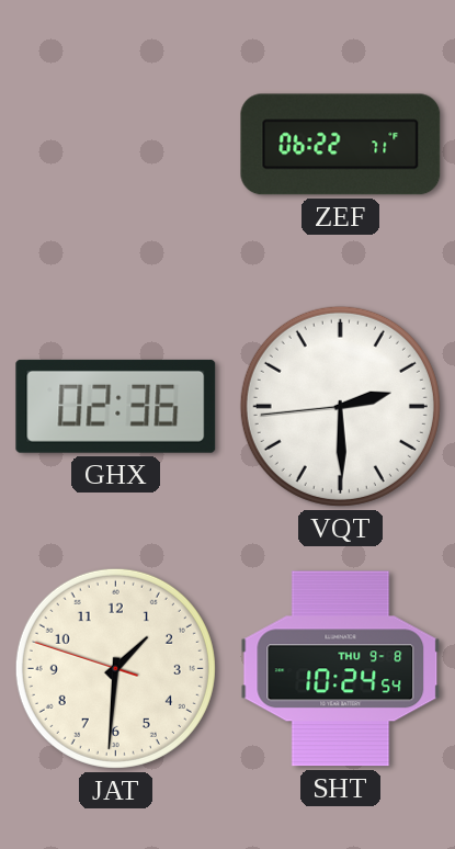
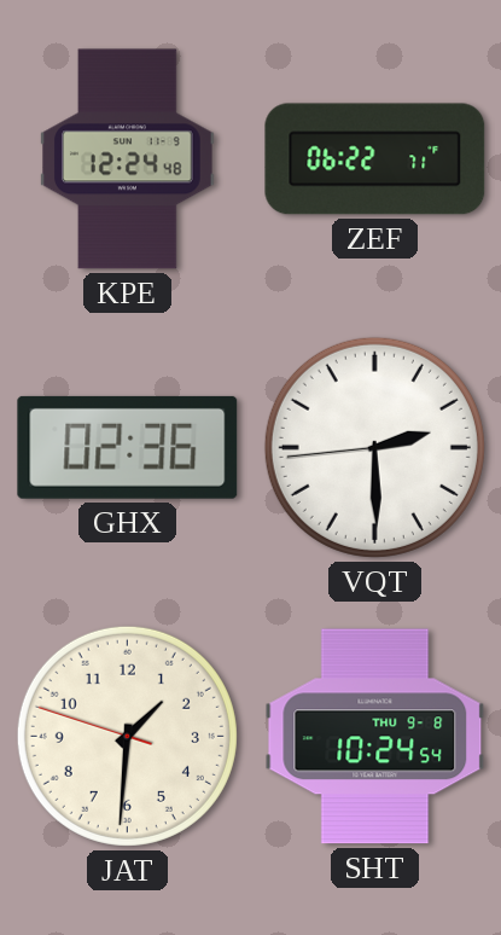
KPE: none -> 12:24
